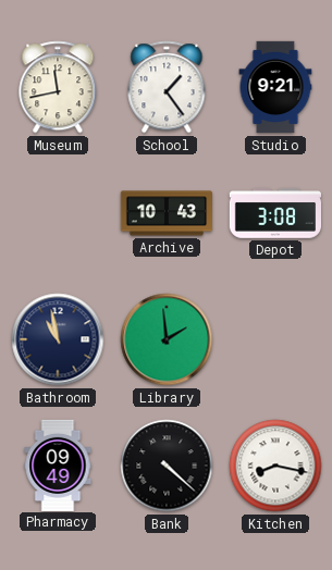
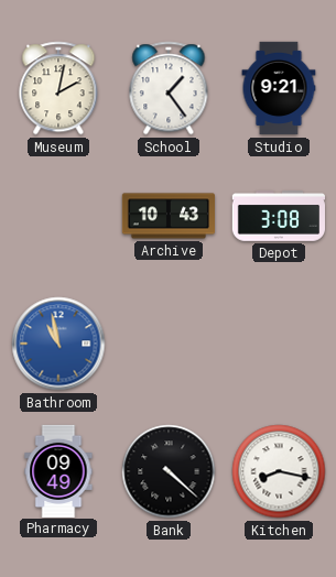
Museum: 11:43 -> 2:02
Bathroom dial: navy -> blue
Library: 1:59 -> none
